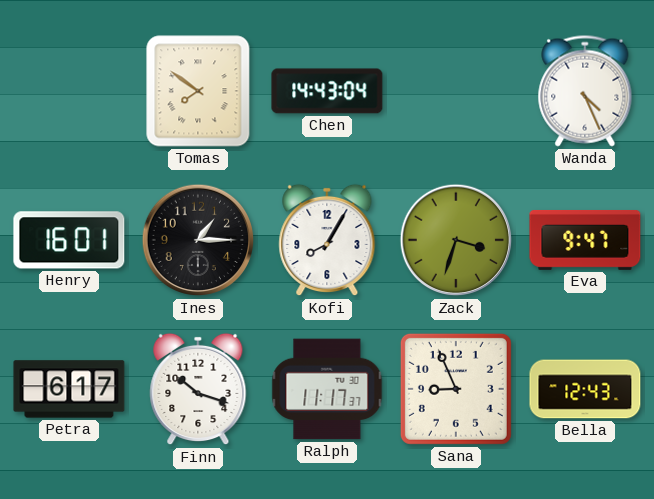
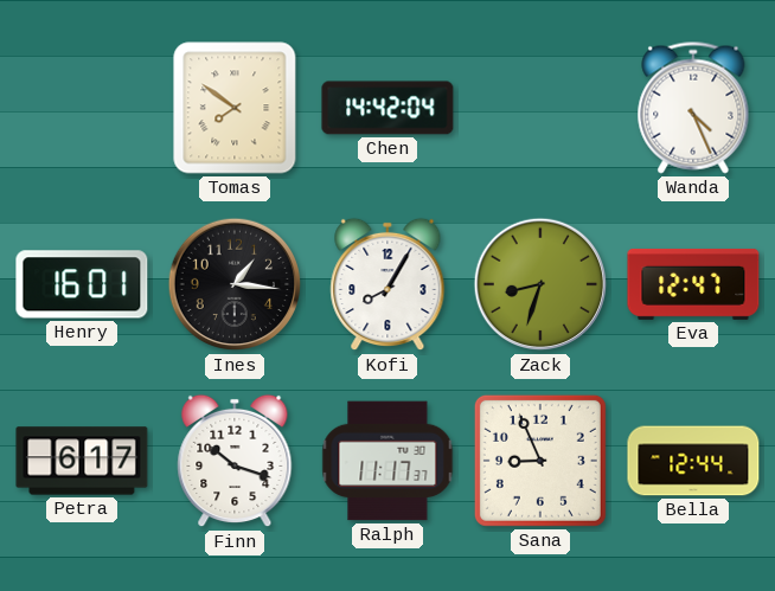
Chen: 14:43 -> 14:42
Ines: 1:15 -> 1:16
Zack: 3:33 -> 8:33
Eva: 9:47 -> 12:47
Bella: 12:43 -> 12:44
